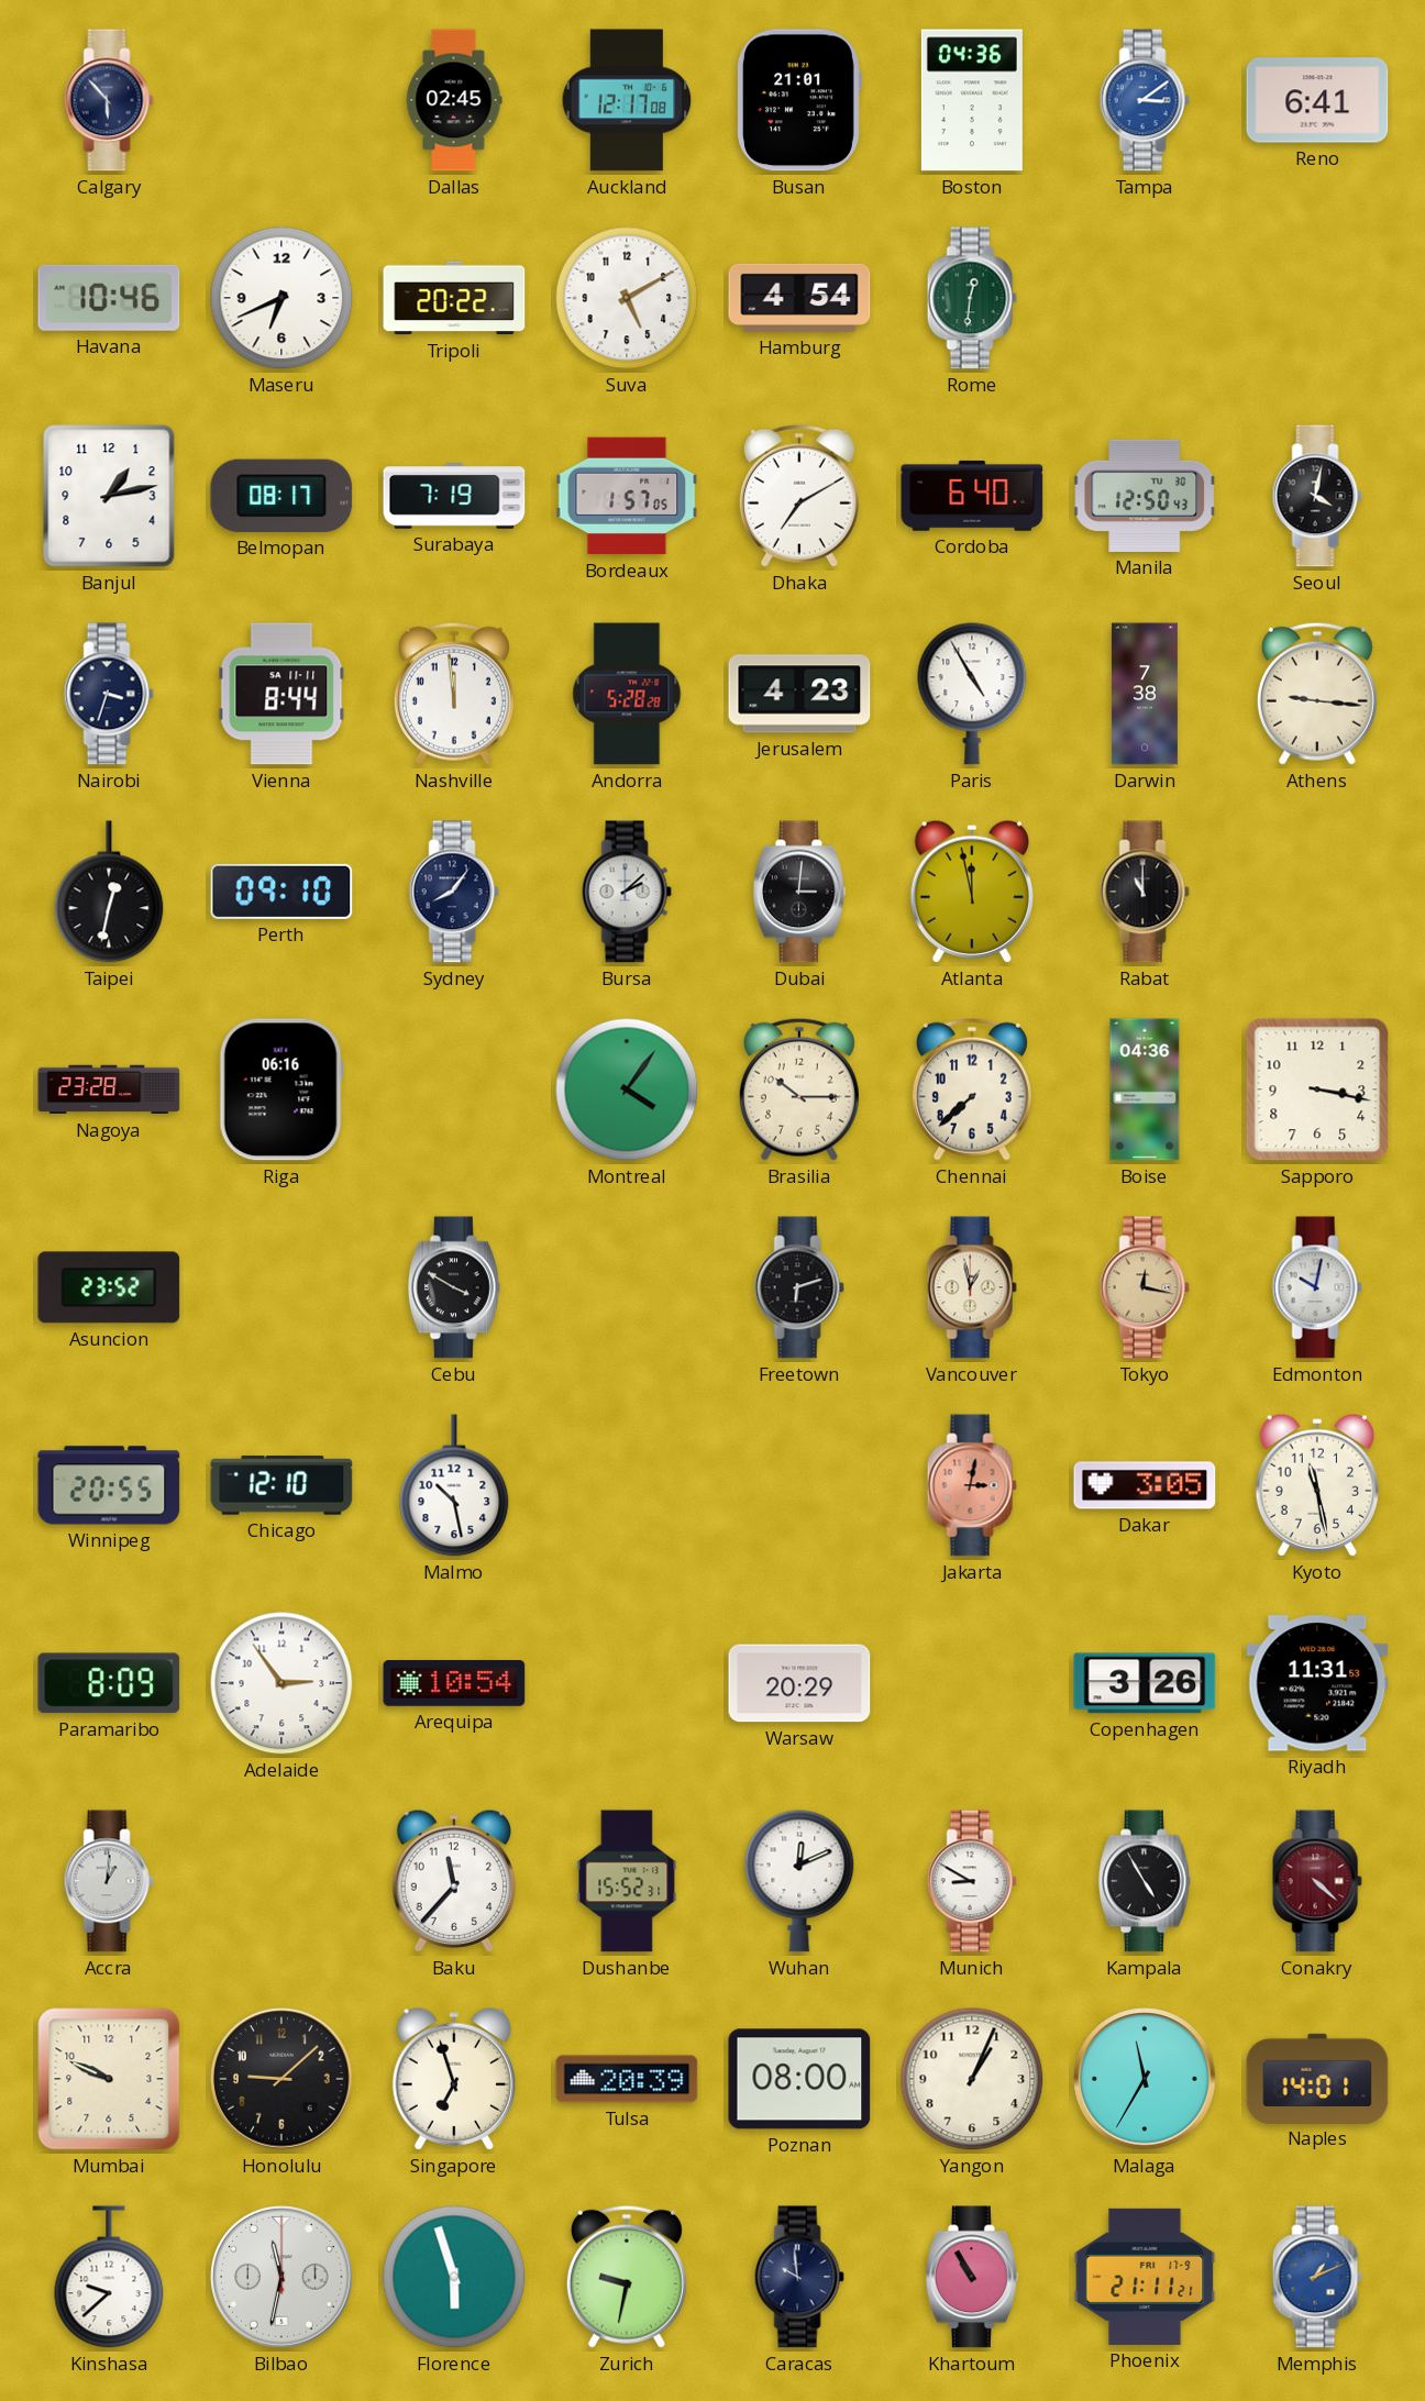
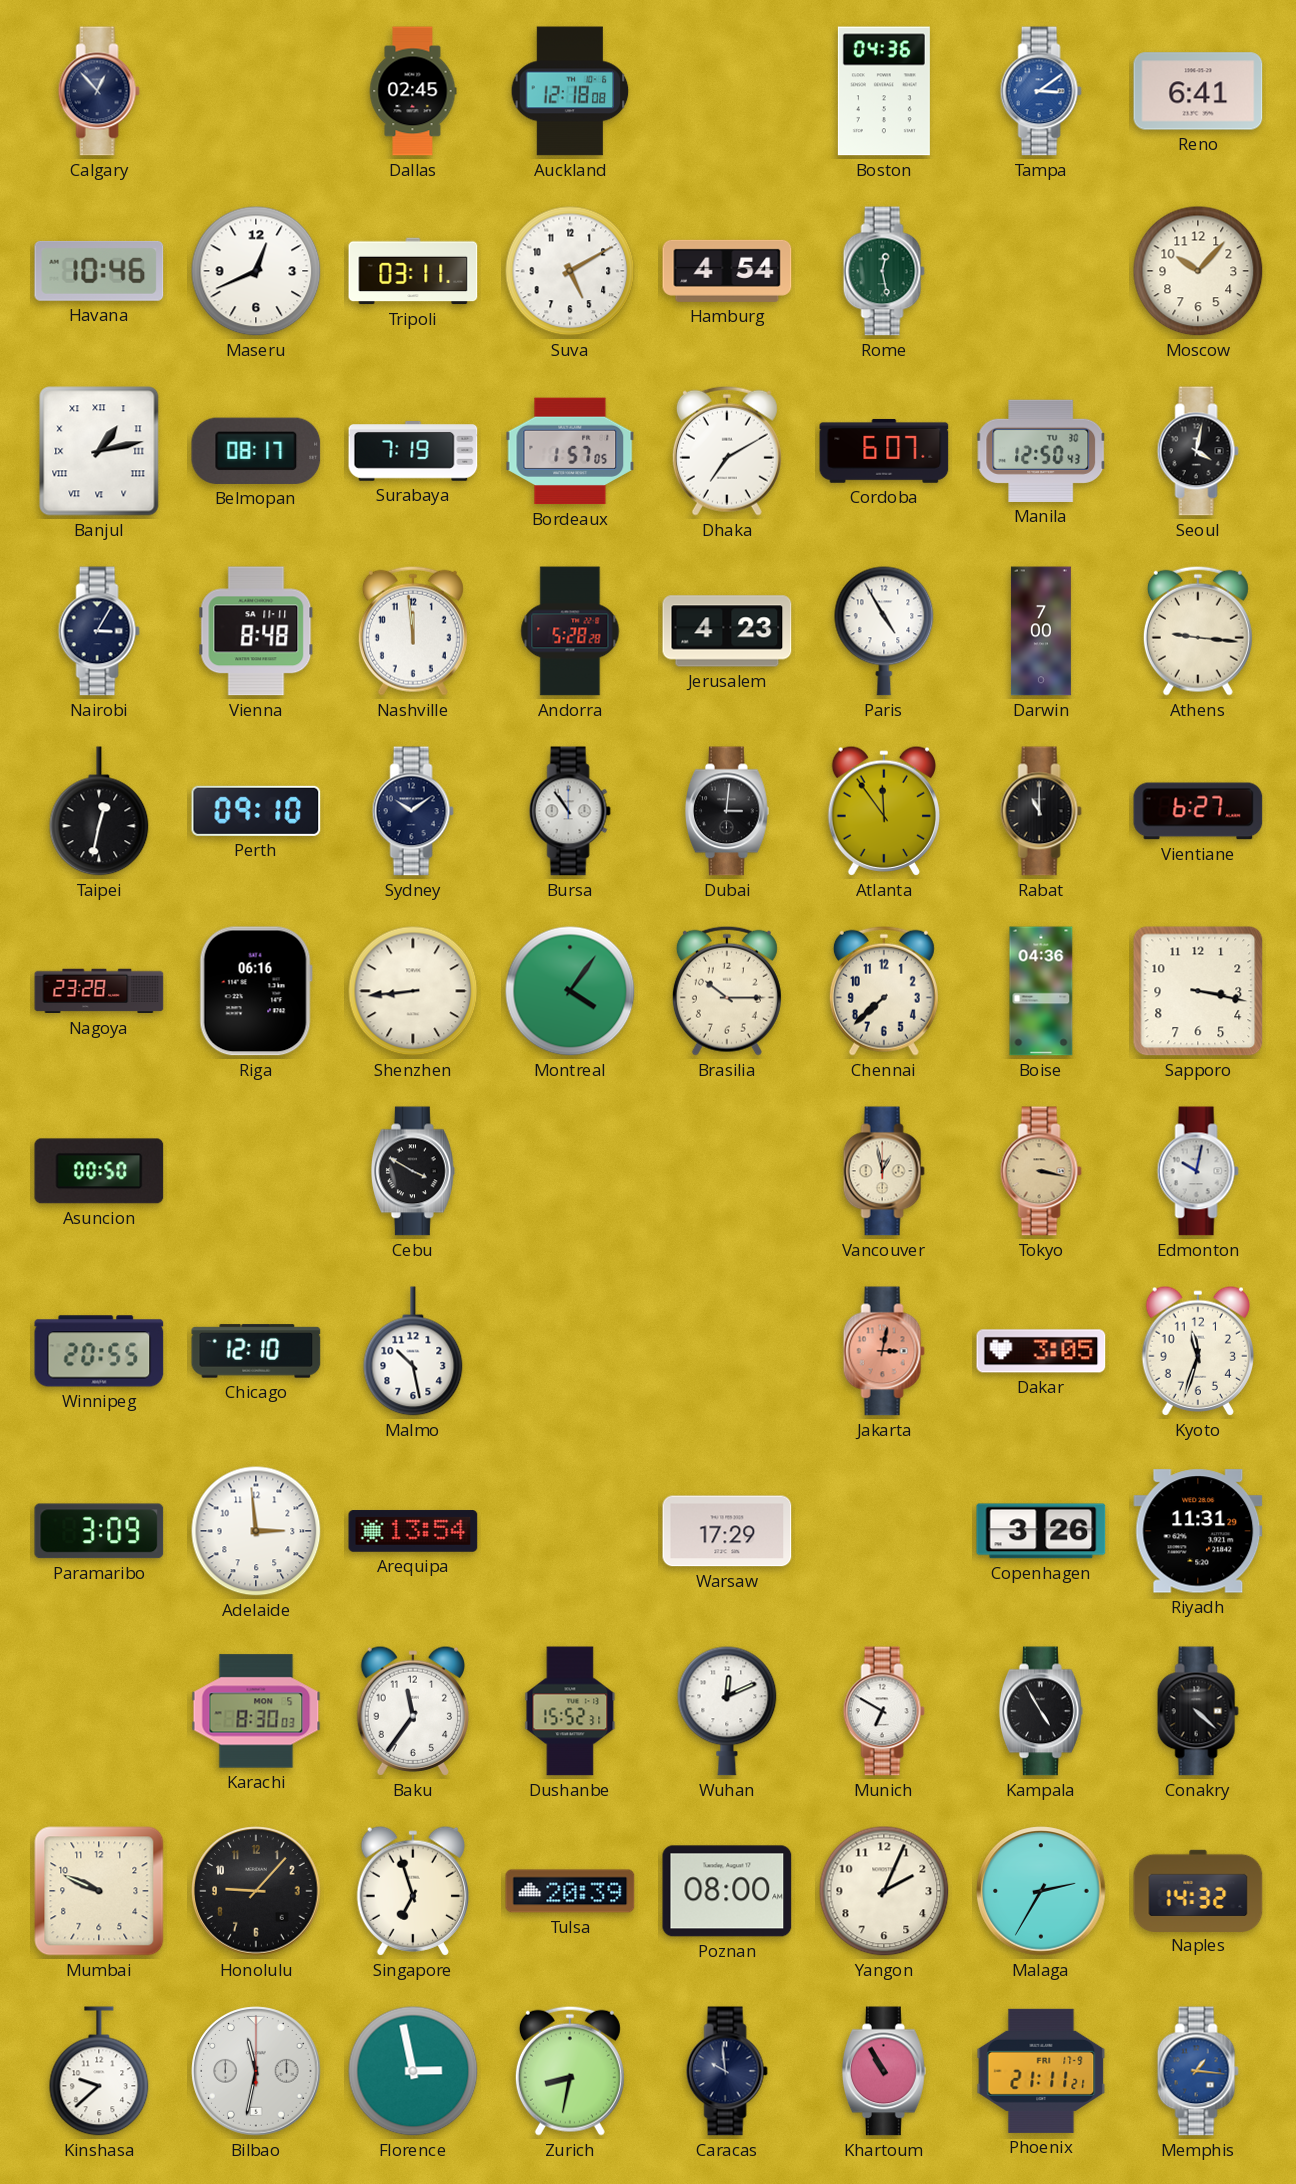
Calgary: 5:53 -> 12:53
Auckland: 12:17 -> 12:18
Busan: 21:01 -> none
Maseru: 6:41 -> 12:41
Tripoli: 20:22 -> 03:11
Rome: 12:31 -> 12:28
Moscow: none -> 10:07
Banjul numerals: Arabic -> Roman
Cordoba: 6:40 -> 6:07
Nairobi: 3:33 -> 3:05
Vienna: 8:44 -> 8:48
Darwin: 7:38 -> 7:00
Sydney: 8:06 -> 10:09
Bursa: 2:08 -> 10:54
Atlanta: 11:58 -> 11:54
Vientiane: none -> 6:27
Shenzhen: none -> 8:44
Asuncion: 23:52 -> 00:50
Freetown: 6:12 -> none
Tokyo: 12:17 -> 3:17
Kyoto: 11:28 -> 11:33
Paramaribo: 8:09 -> 3:09
Adelaide: 2:54 -> 2:59
Arequipa: 10:54 -> 13:54
Warsaw: 20:29 -> 17:29
Riyadh: 11:31:53 -> 11:31:29
Accra: 1:01 -> none
Karachi: none -> 8:30
Baku: 11:37 -> 11:36
Munich: 8:50 -> 6:50
Conakry dial: burgundy -> black
Honolulu: 9:08 -> 9:07
Yangon: 1:04 -> 2:04
Malaga: 11:35 -> 2:35
Naples: 14:01 -> 14:32
Florence: 5:57 -> 2:58
Zurich: 9:32 -> 8:32
Memphis: 1:11 -> 1:16
